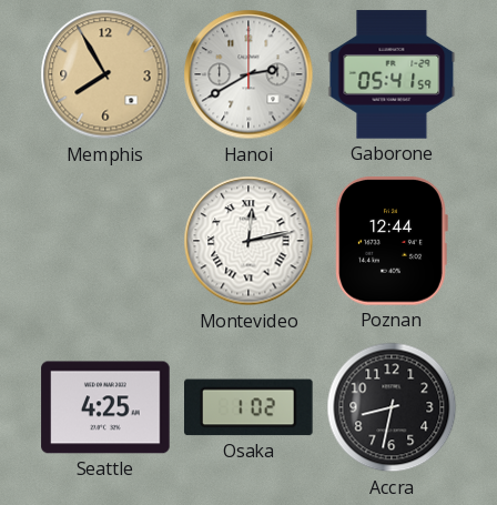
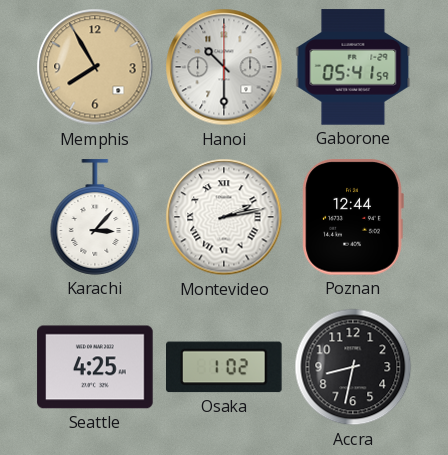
Hanoi: 2:40 -> 10:30
Karachi: none -> 3:07
Montevideo: 12:13 -> 2:13
